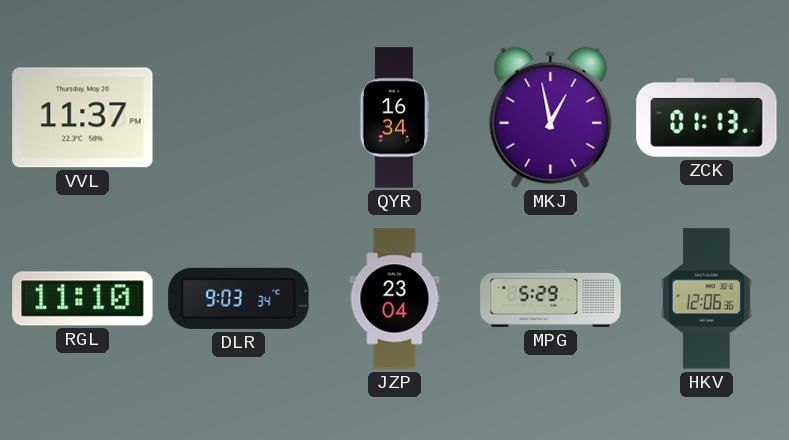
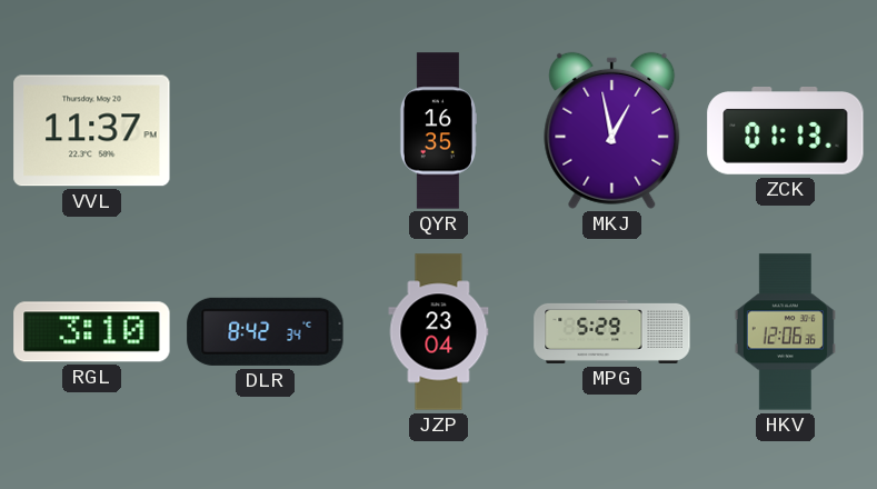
QYR: 16:34 -> 16:35
RGL: 11:10 -> 3:10
DLR: 9:03 -> 8:42
